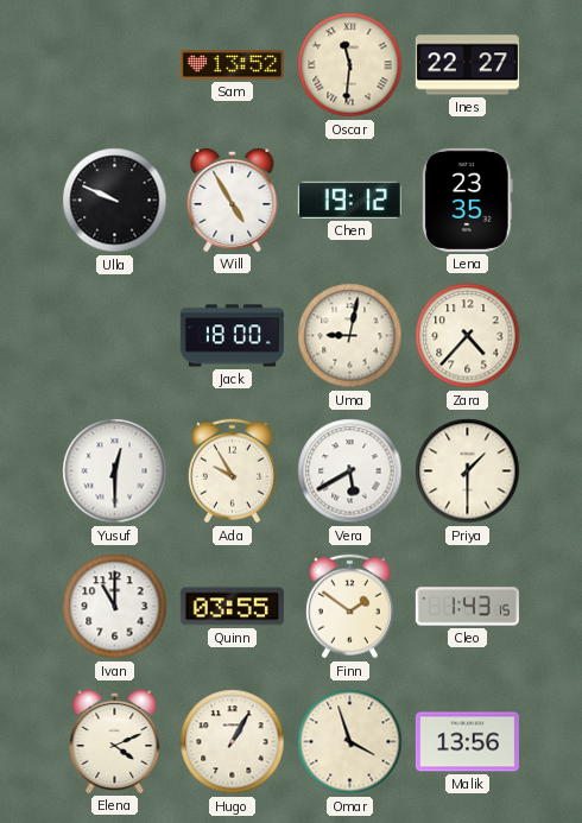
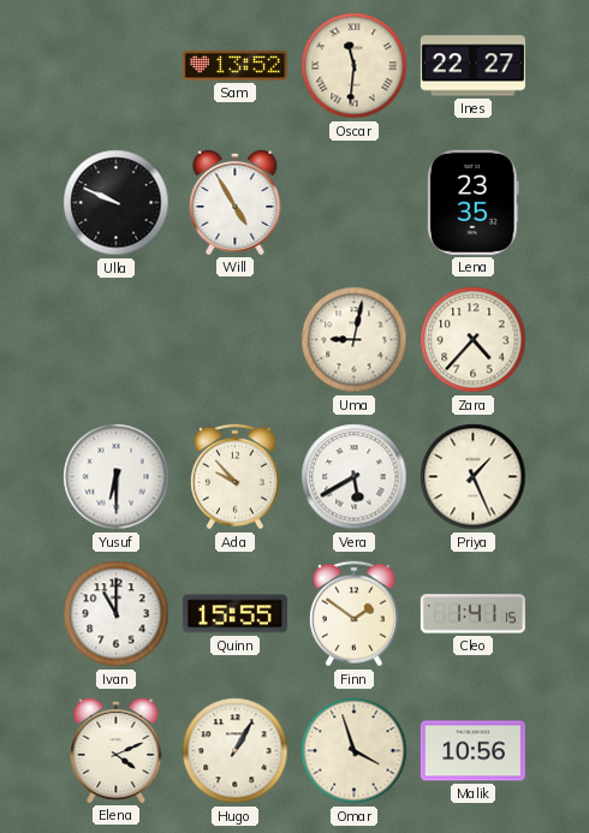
Chen: 19:12 -> none
Jack: 18:00 -> none
Yusuf: 12:30 -> 6:30
Ada: 9:55 -> 9:53
Priya: 1:30 -> 1:26
Quinn: 03:55 -> 15:55
Cleo: 1:43 -> 1:41
Malik: 13:56 -> 10:56
